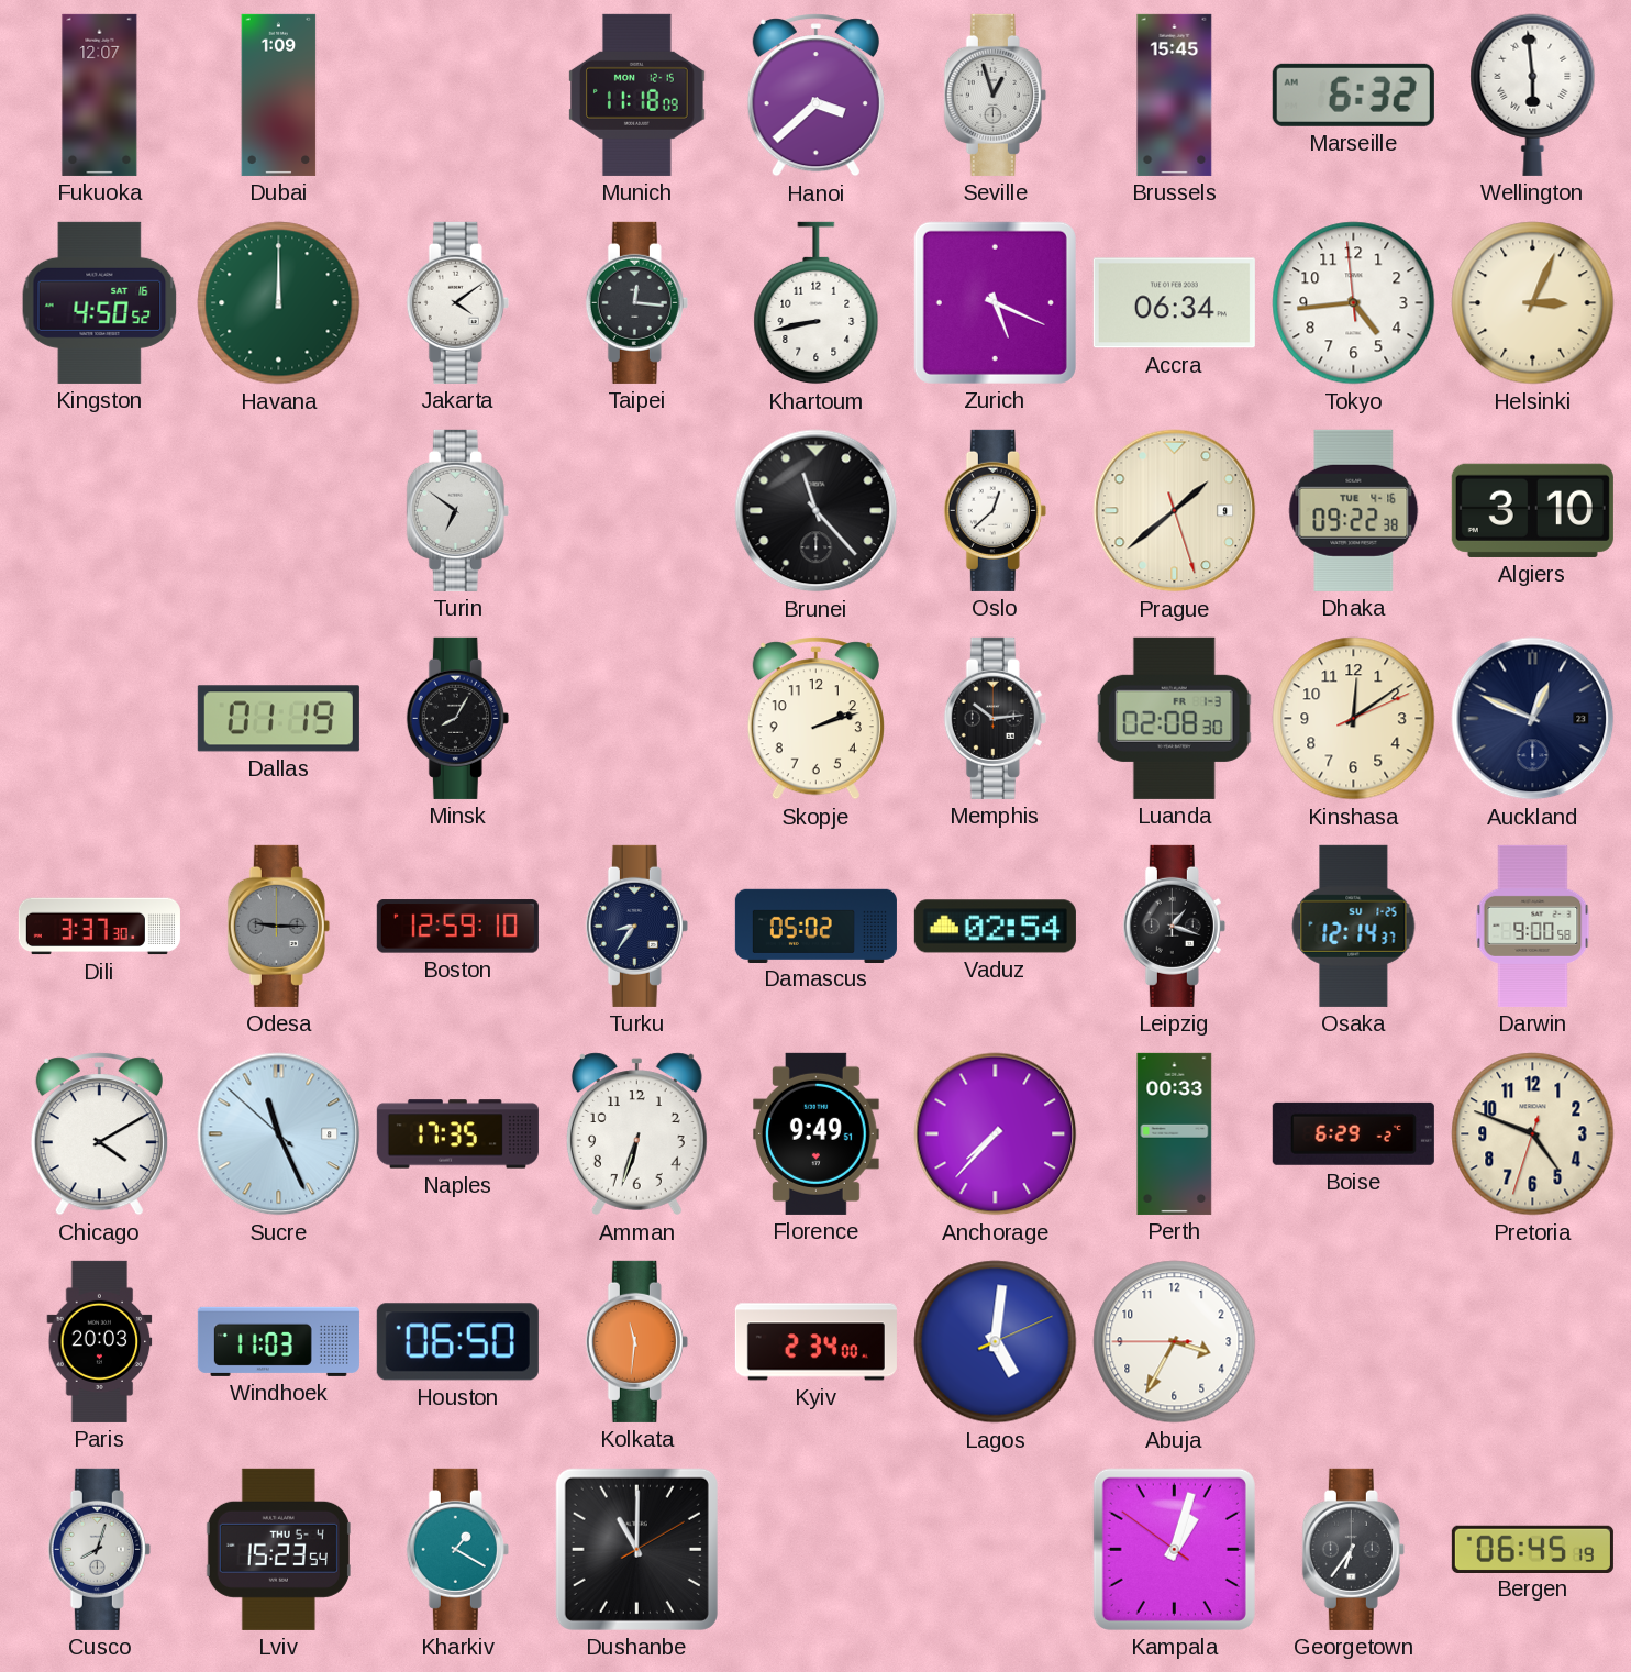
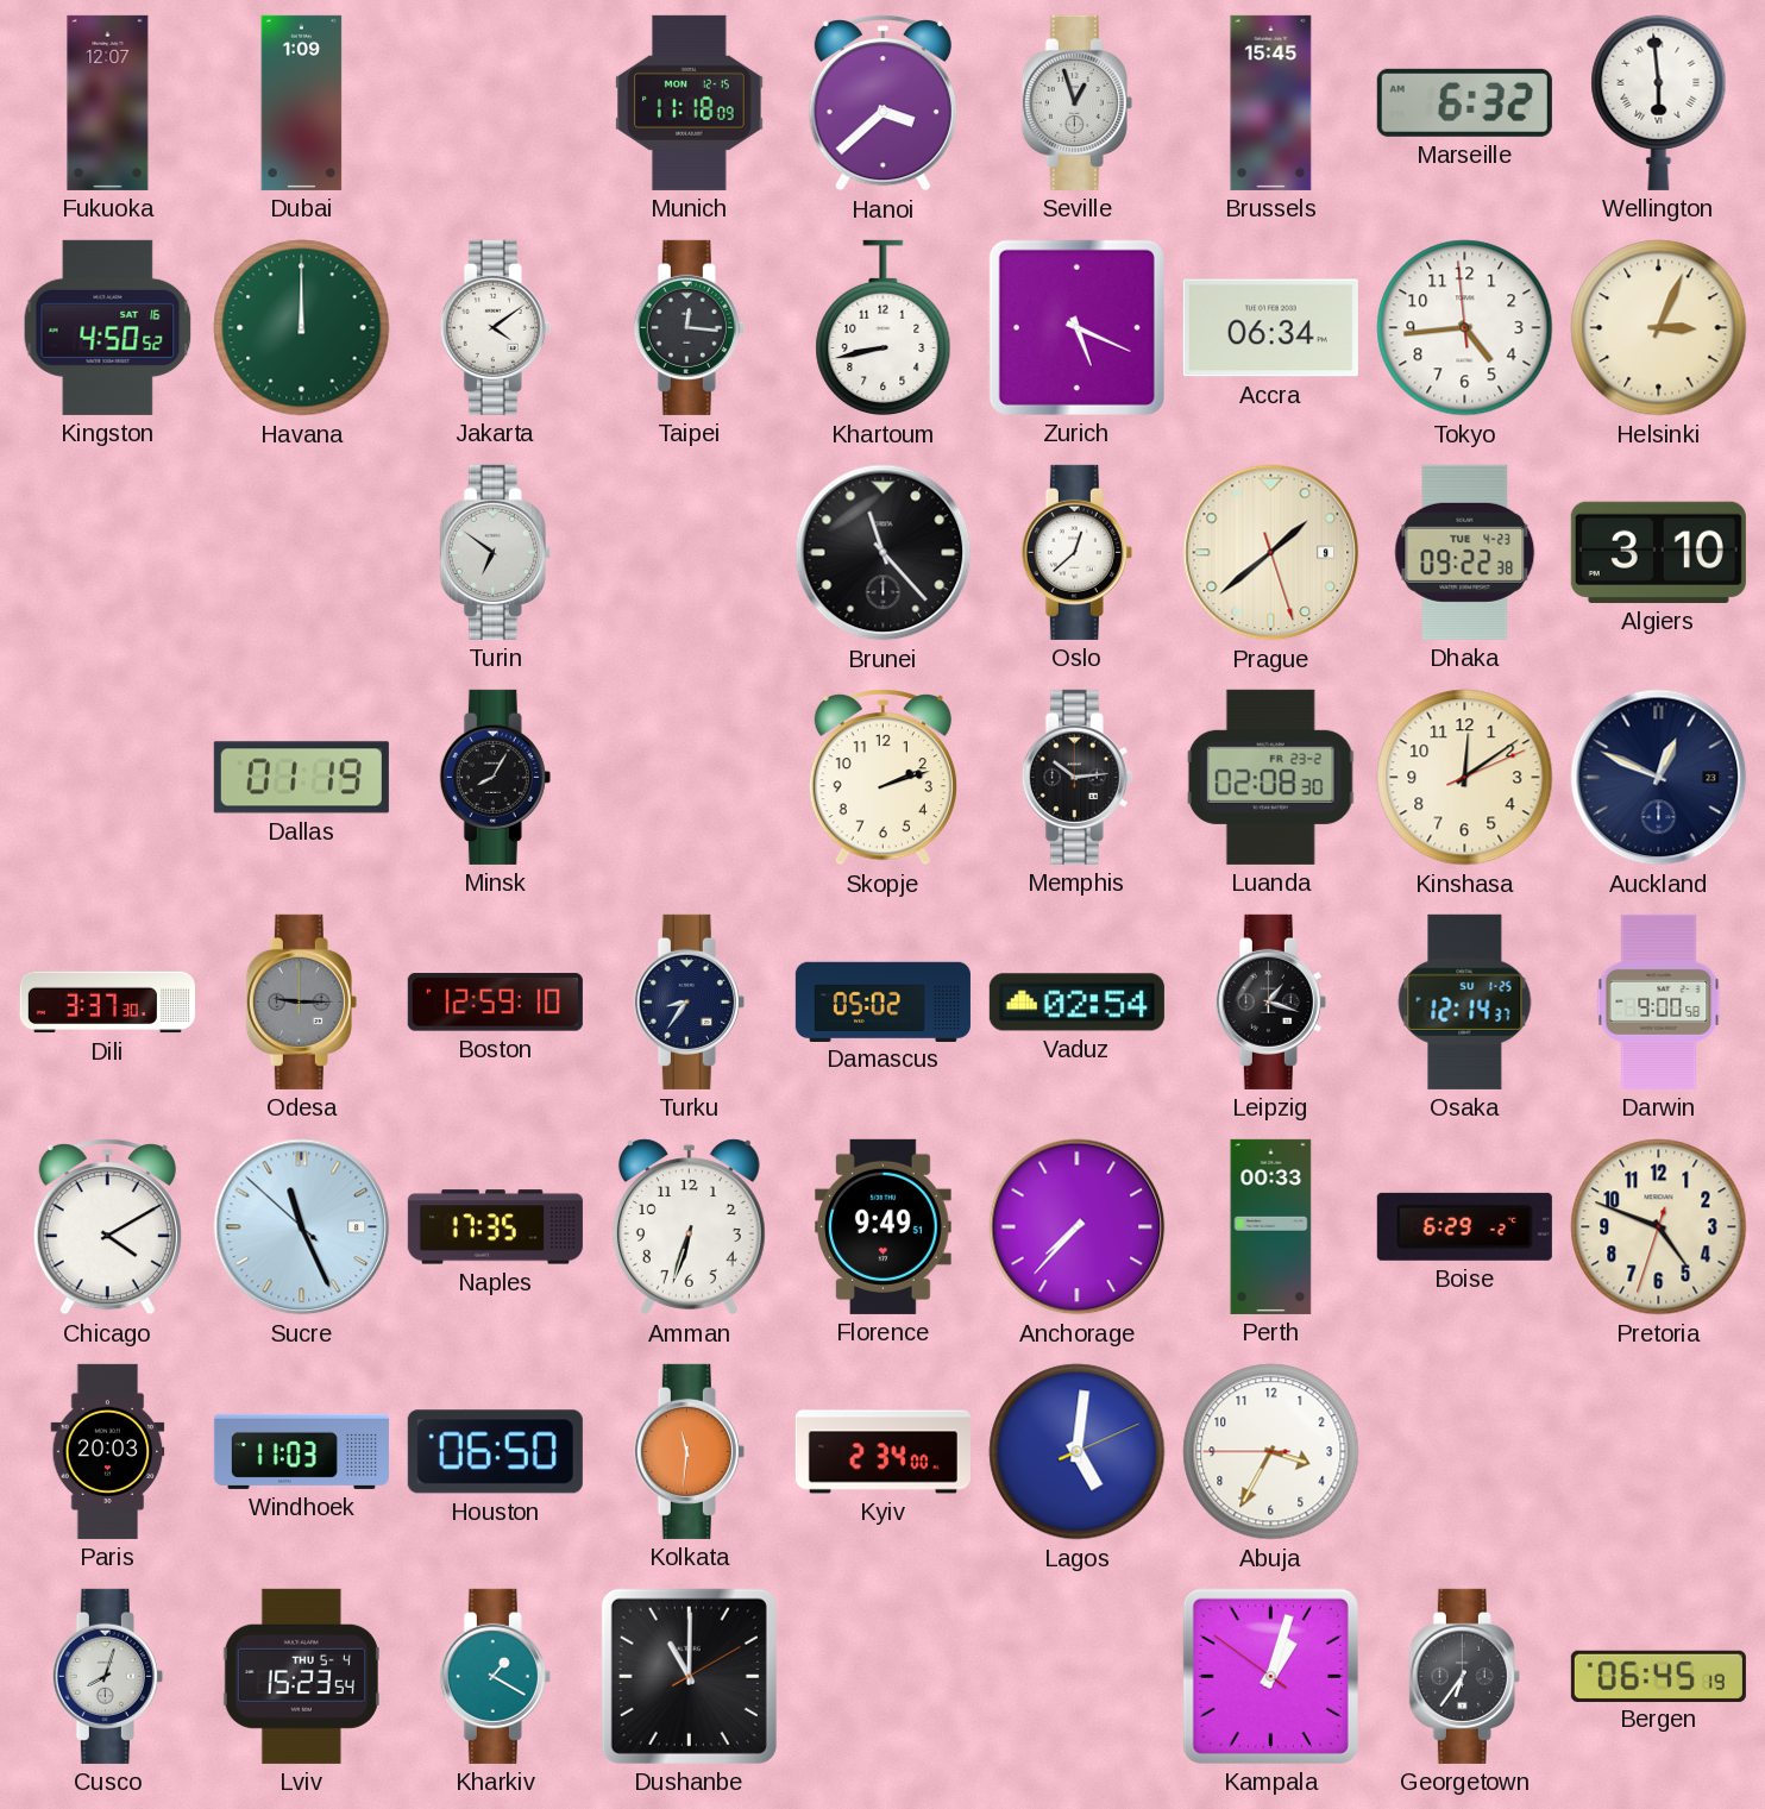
Dhaka date: TUE 4-16 -> TUE 4-23
Luanda date: FR 1-3 -> FR 23-2
